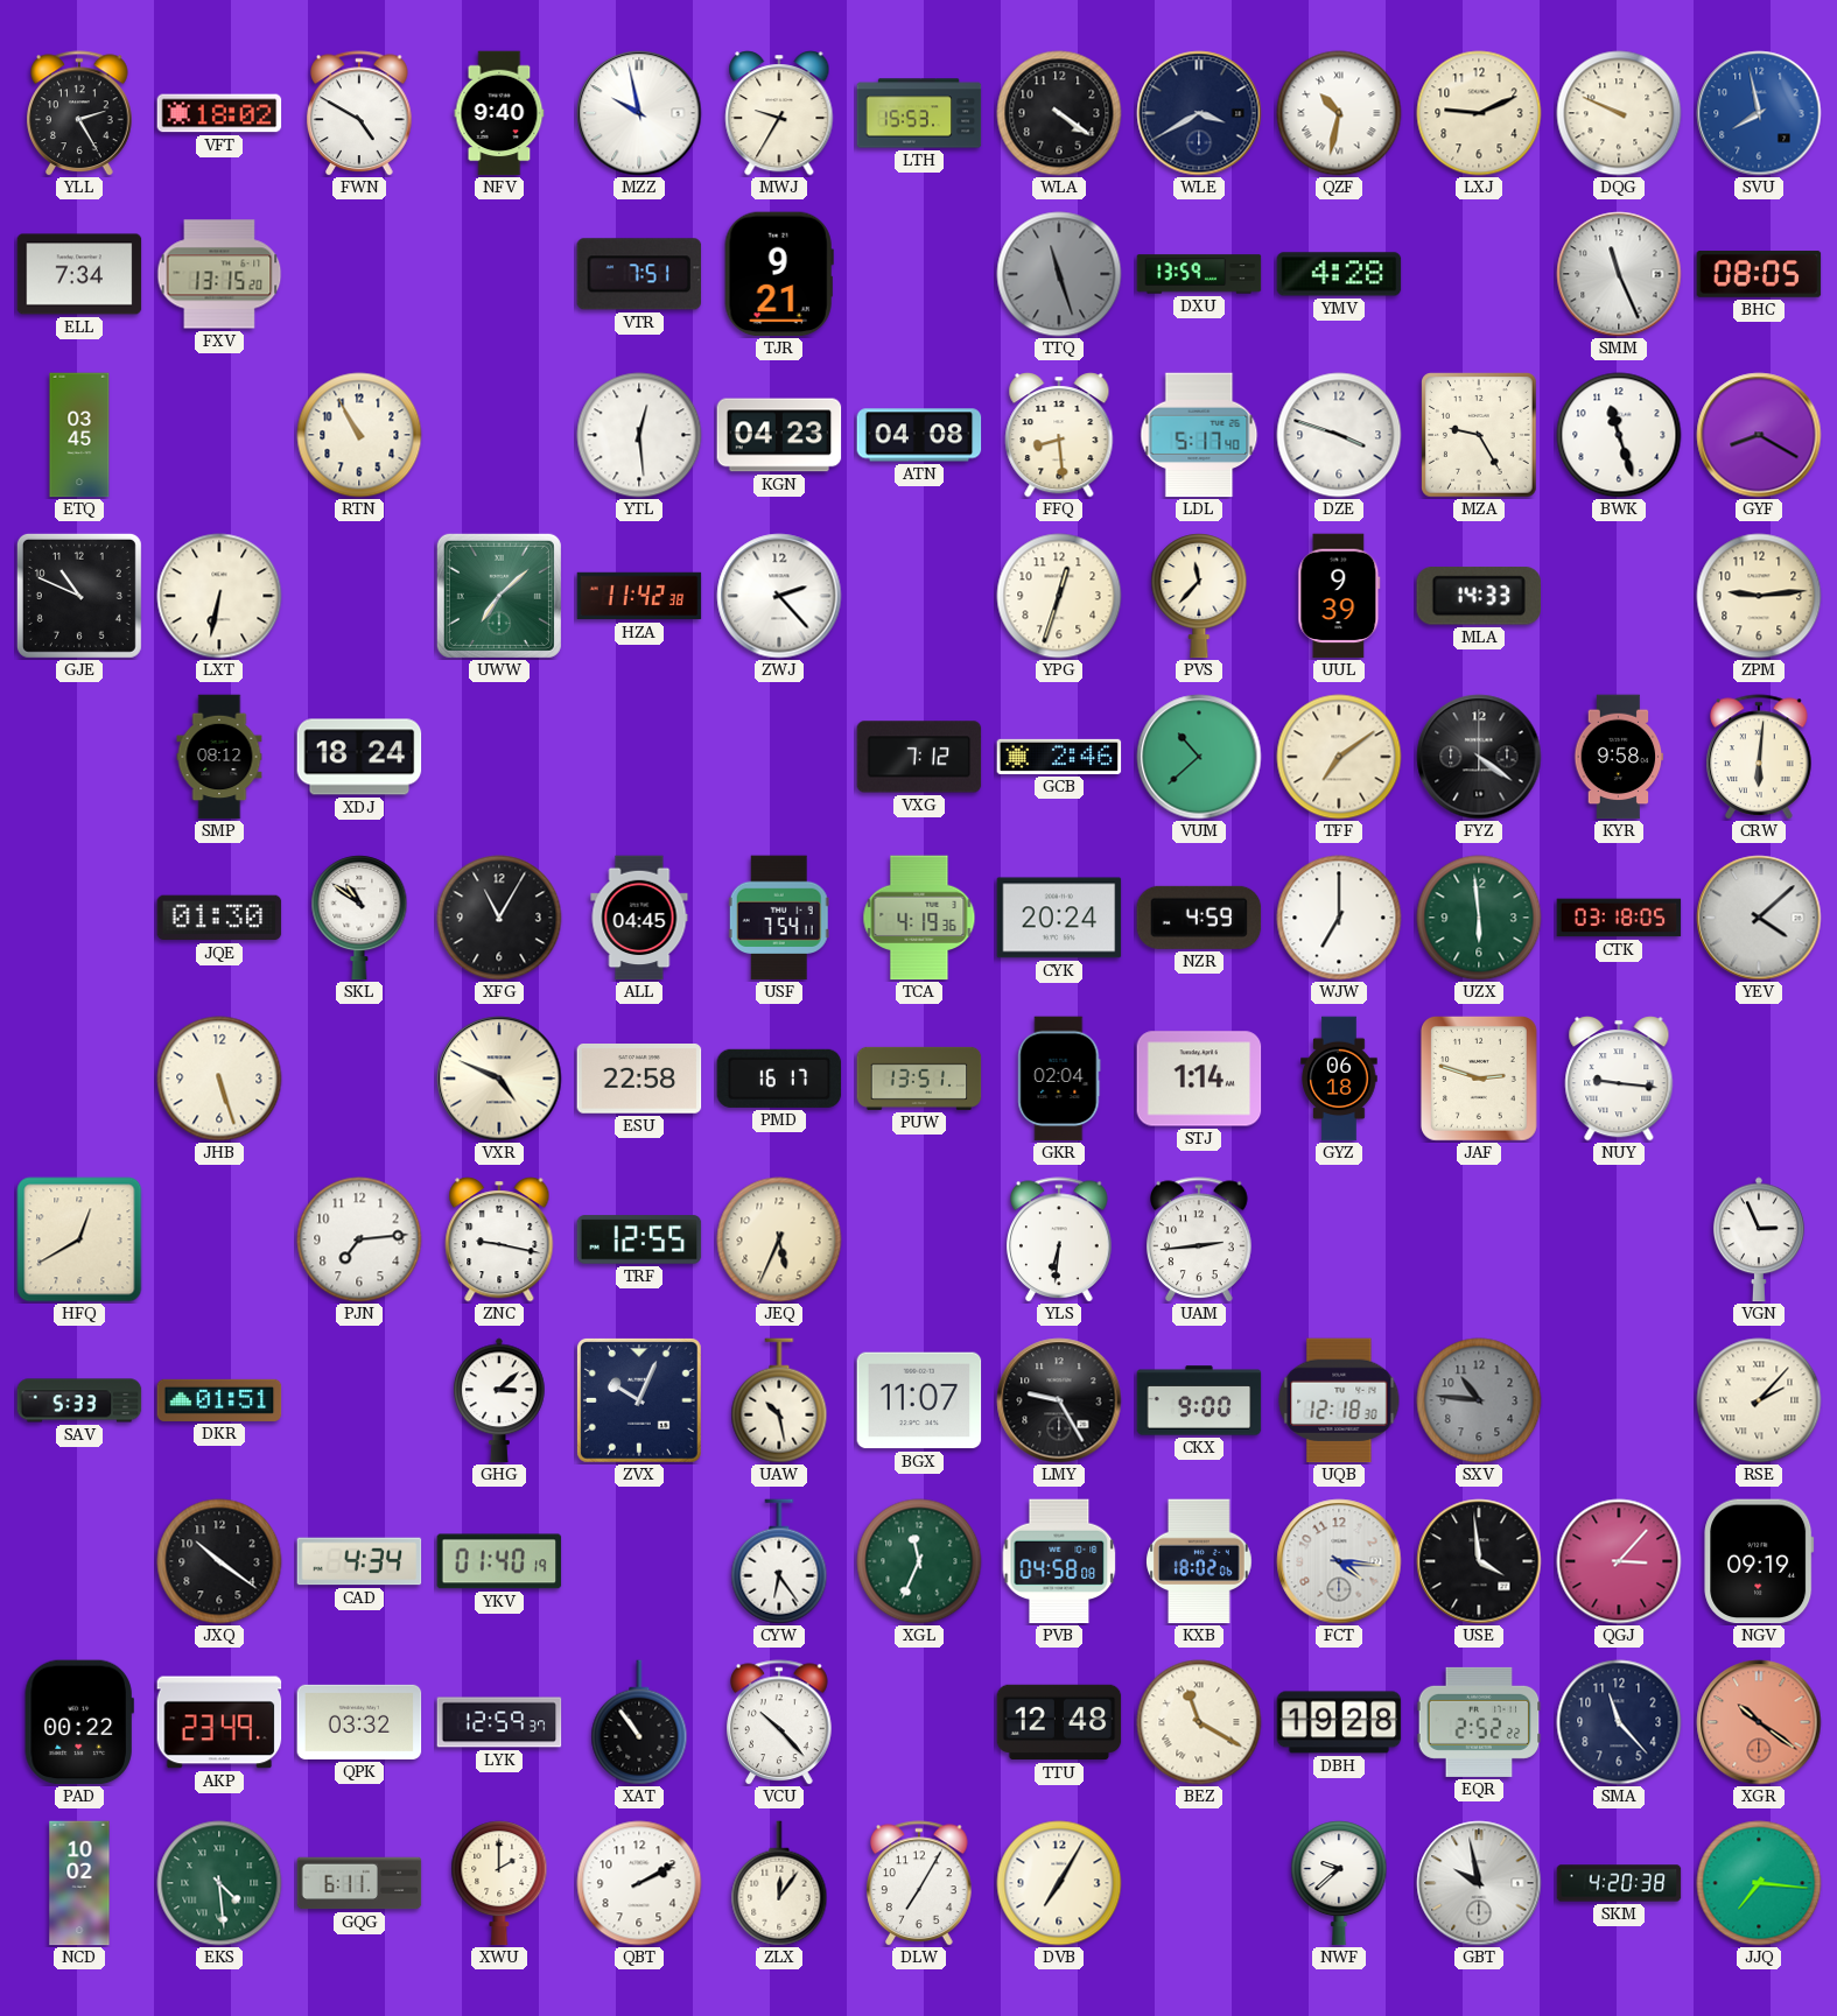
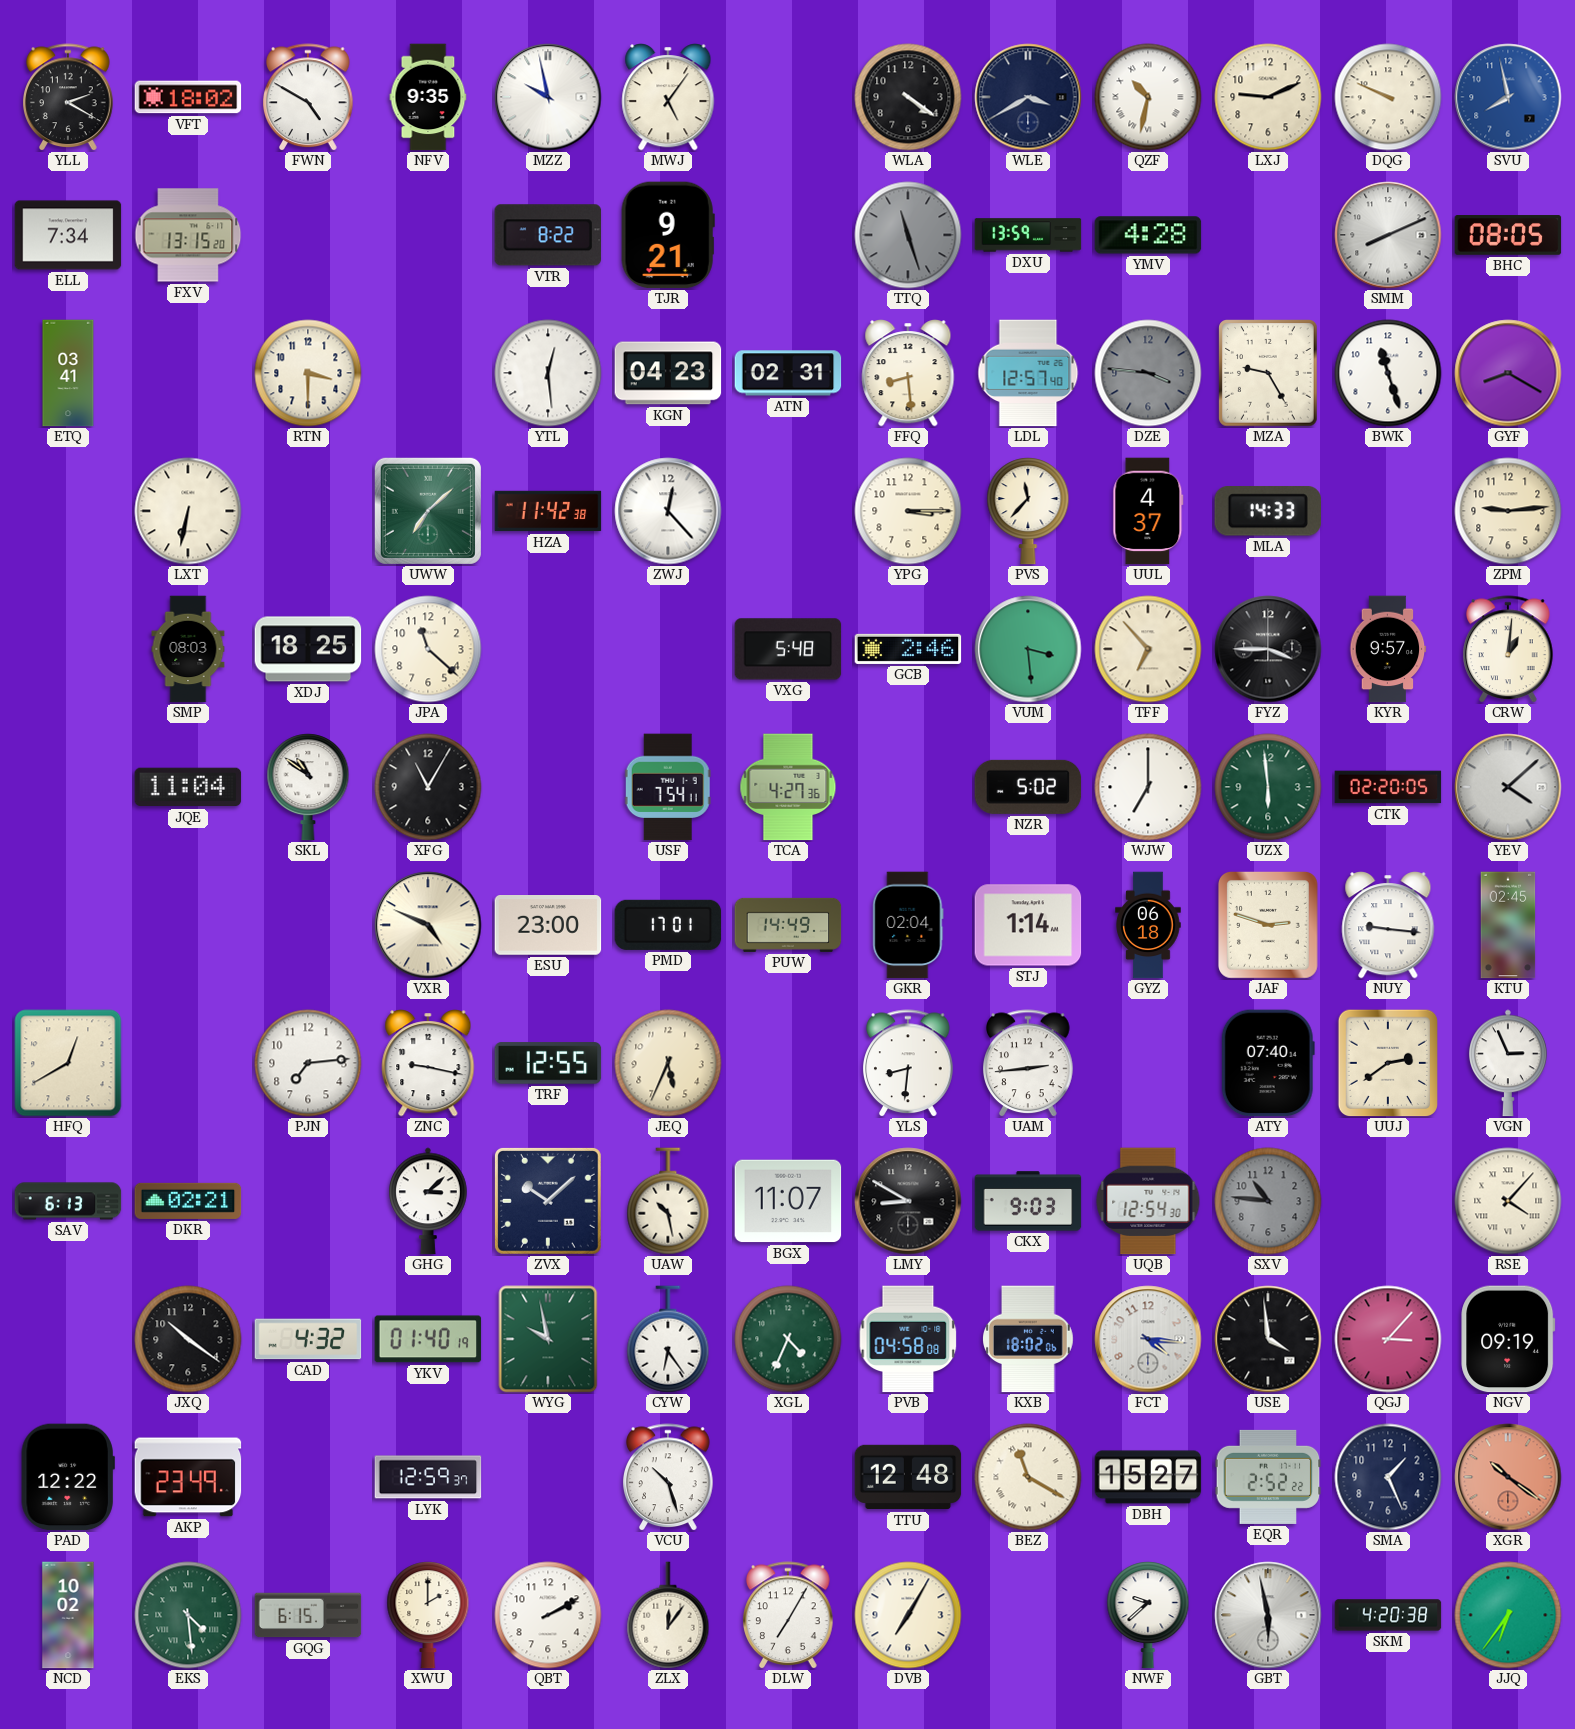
YLL: 2:25 -> 2:20
NFV: 9:40 -> 9:35
MWJ: 9:35 -> 5:06
LTH: 15:53 -> none
VTR: 7:51 -> 8:22
SMM: 11:26 -> 8:11
ETQ: 03:45 -> 03:41
RTN: 10:55 -> 3:30
ATN: 04:08 -> 02:31
LDL: 5:17 -> 12:57
DZE: 3:48 -> 3:46
DZE dial: white -> grey
GJE: 10:49 -> none
ZWJ: 2:23 -> 12:23
YPG: 12:33 -> 3:15
UUL: 9:39 -> 4:37
SMP: 08:12 -> 08:03
XDJ: 18:24 -> 18:25
JPA: none -> 11:22
VXG: 7:12 -> 5:48
VUM: 10:38 -> 3:29
TFF: 7:09 -> 6:53
FYZ: 4:21 -> 3:45
KYR: 9:58 -> 9:57
CRW: 6:01 -> 1:01
JQE: 01:30 -> 11:04
ALL: 04:45 -> none
TCA: 4:19 -> 4:27
CYK: 20:24 -> none
NZR: 4:59 -> 5:02
CTK: 03:18 -> 02:20
JHB: 5:27 -> none
ESU: 22:58 -> 23:00
PMD: 16:17 -> 17:01
PUW: 13:51 -> 14:49
KTU: none -> 02:45
YLS: 6:31 -> 8:31
ATY: none -> 07:40
UUJ: none -> 2:39
SAV: 5:33 -> 6:13
DKR: 01:51 -> 02:21
ZVX: 10:04 -> 10:08
LMY: 9:25 -> 8:50
CKX: 9:00 -> 9:03
UQB: 12:18 -> 12:54
RSE: 2:07 -> 4:07
CAD: 4:34 -> 4:32
WYG: none -> 9:58
XGL: 11:34 -> 4:34
PAD: 00:22 -> 12:22
QPK: 03:32 -> none
XAT: 10:54 -> none
VCU: 10:23 -> 10:27
DBH: 19:28 -> 15:27
SMA: 11:23 -> 1:26
GQG: 6:11 -> 6:15
GBT: 9:58 -> 5:58
JJQ: 7:16 -> 6:36
